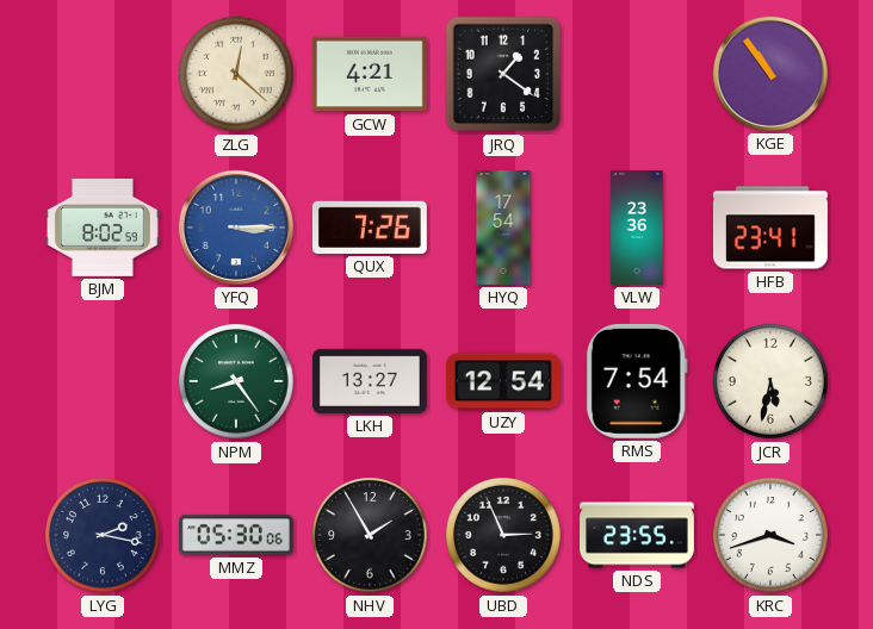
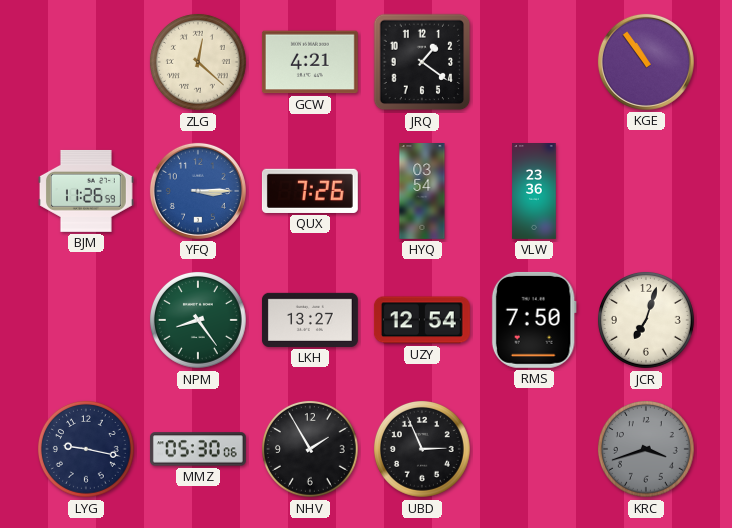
BJM: 8:02 -> 11:26
HYQ: 17:54 -> 03:54
HFB: 23:41 -> none
RMS: 7:54 -> 7:50
JCR: 5:32 -> 7:03
LYG: 2:17 -> 9:17
NDS: 23:55 -> none
KRC dial: white -> grey
